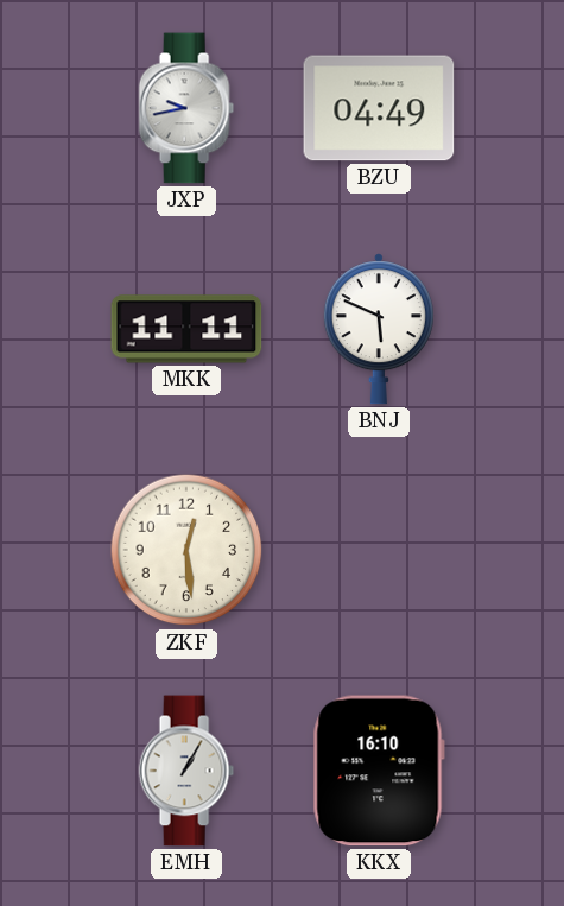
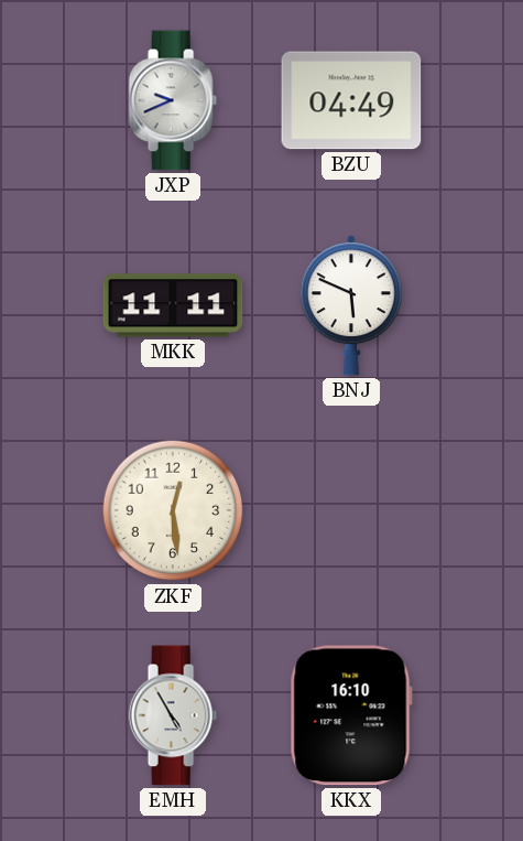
JXP: 9:43 -> 9:41
EMH: 1:05 -> 4:55
